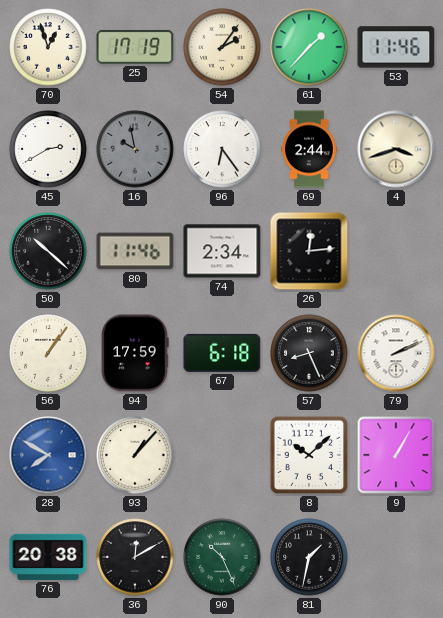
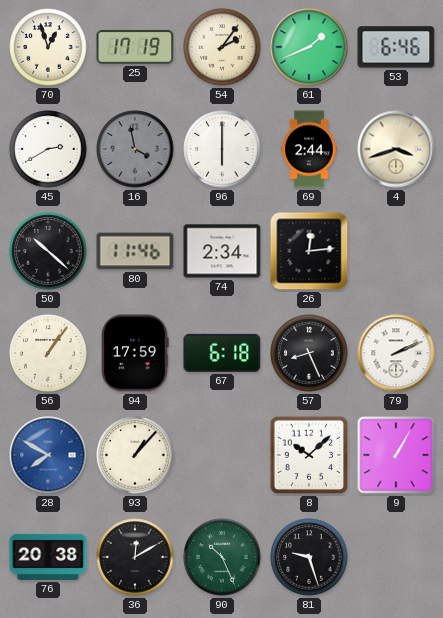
61: 1:37 -> 1:41
53: 11:46 -> 6:46
16: 9:58 -> 3:58
96: 6:24 -> 6:00
81: 1:32 -> 9:27
